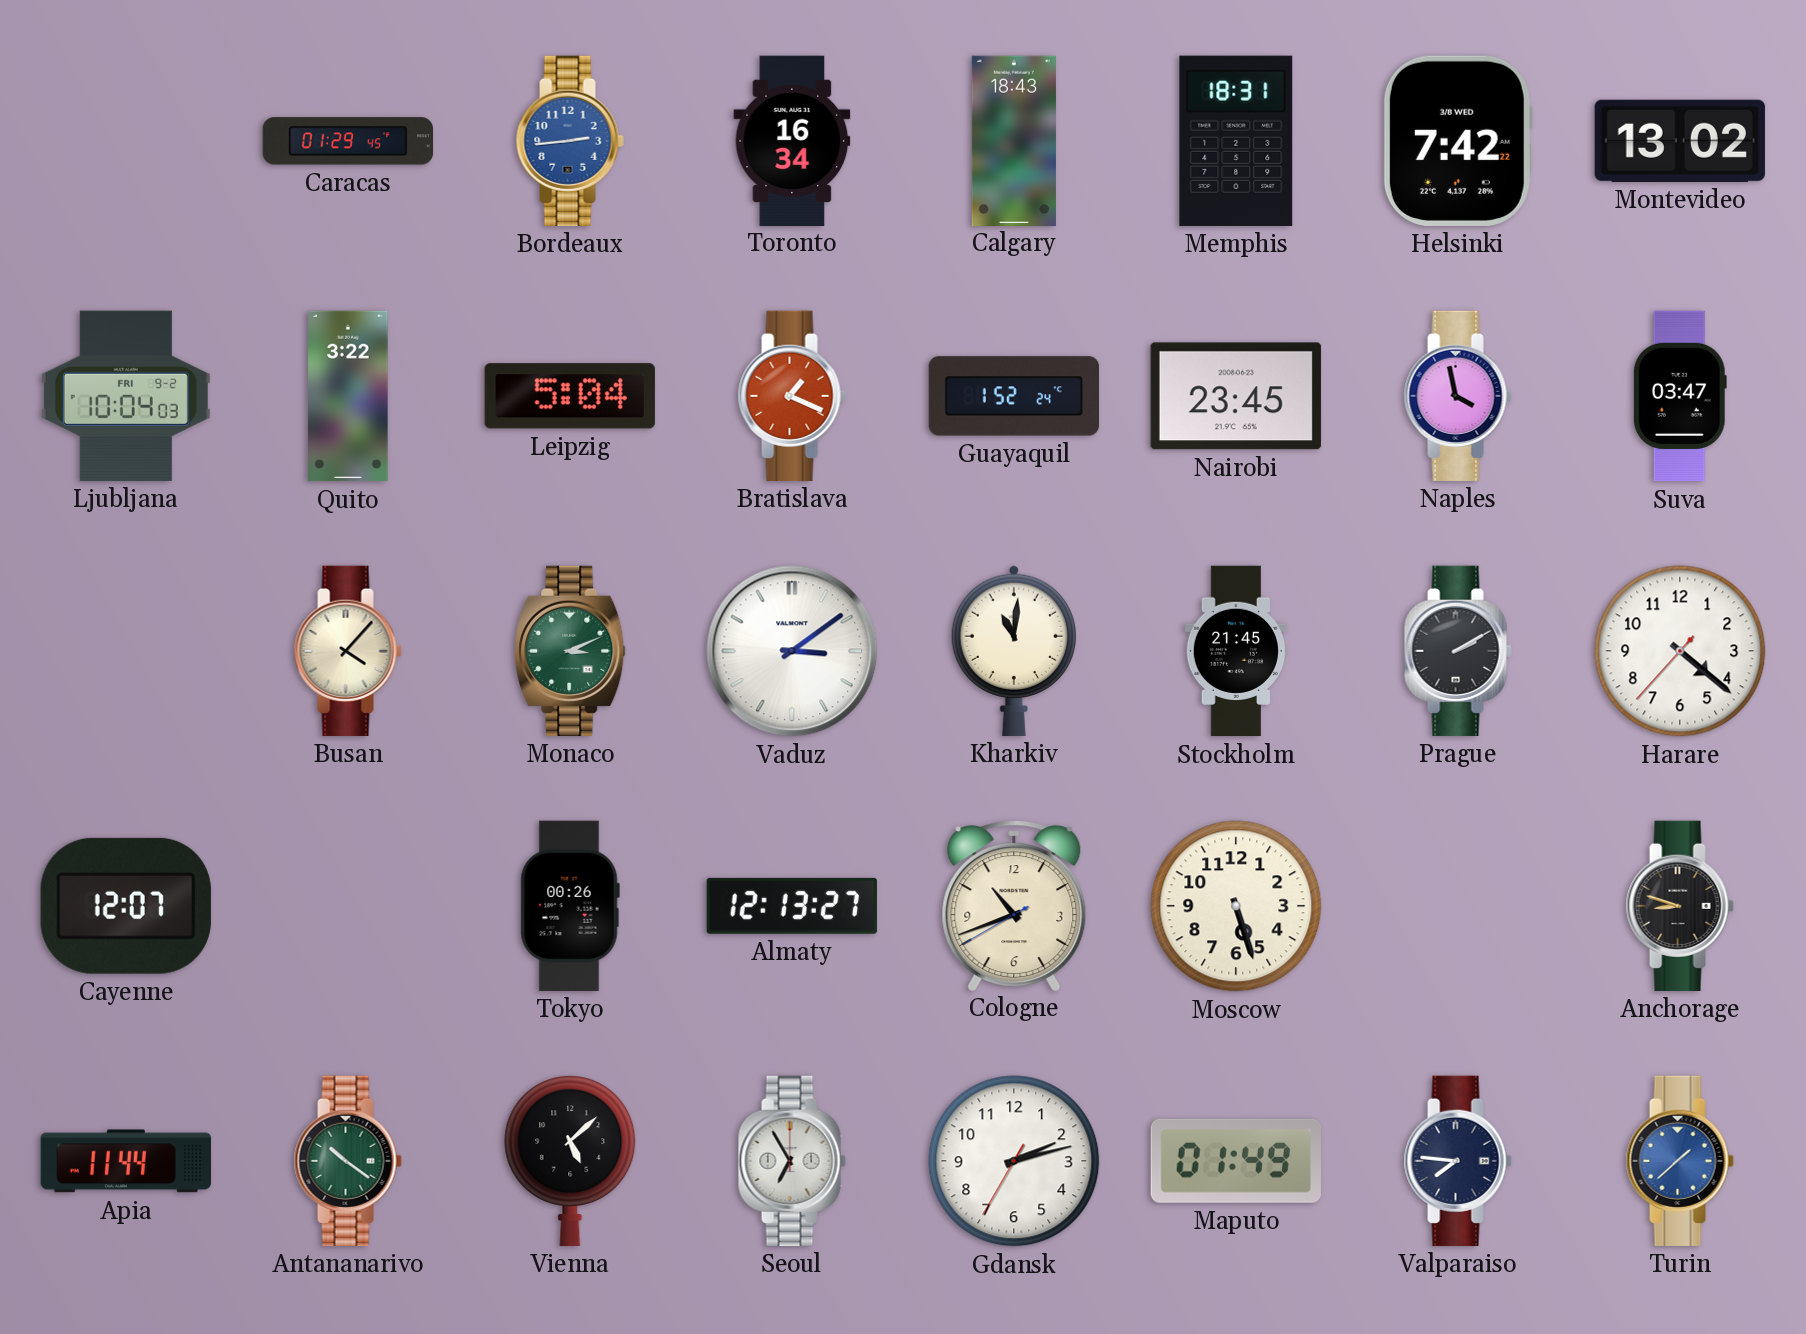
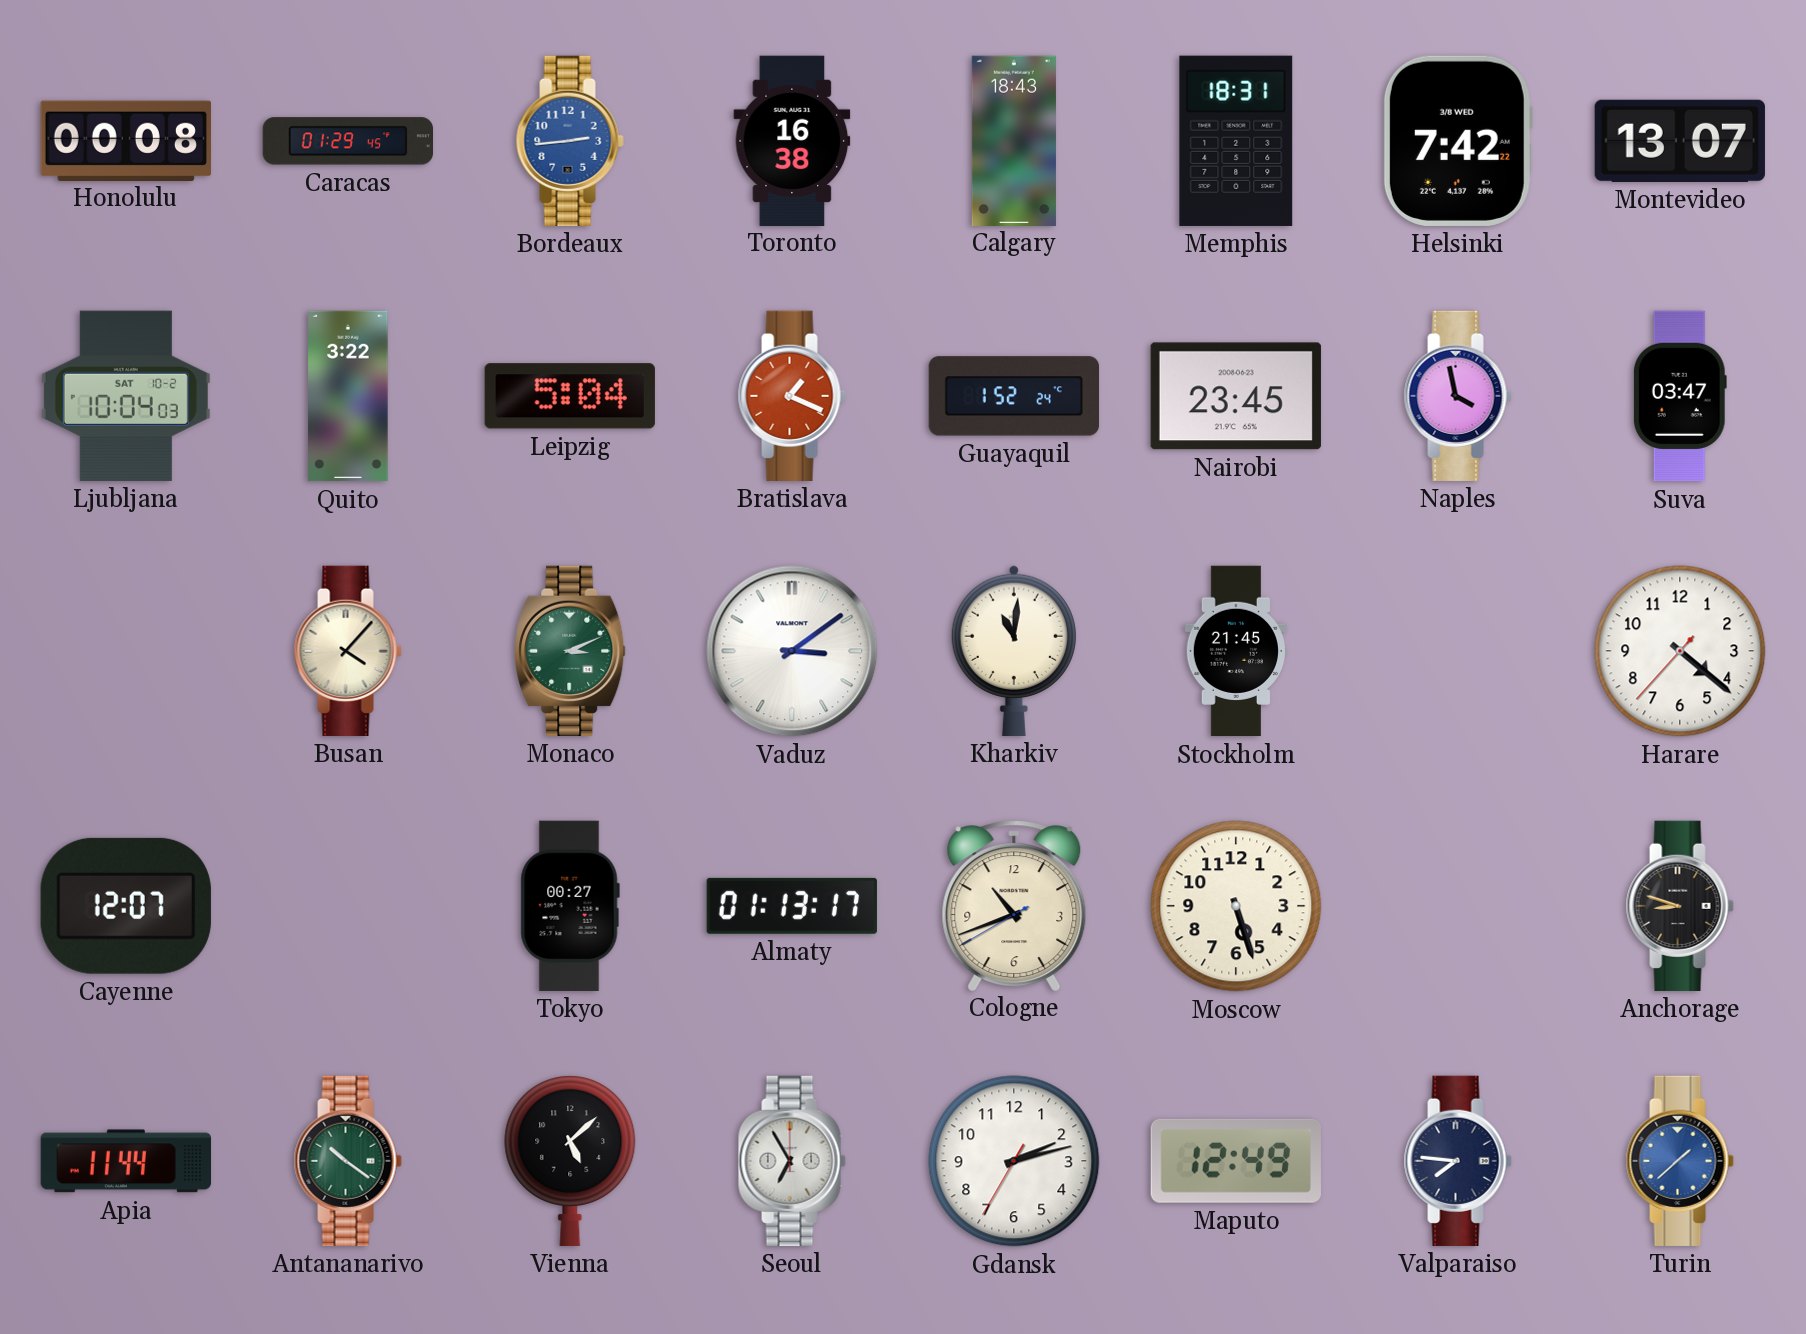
Honolulu: none -> 00:08
Toronto: 16:34 -> 16:38
Montevideo: 13:02 -> 13:07
Ljubljana date: FRI 9-2 -> SAT 10-2
Prague: 2:10 -> none
Tokyo: 00:26 -> 00:27
Almaty: 12:13 -> 01:13
Maputo: 01:49 -> 12:49
